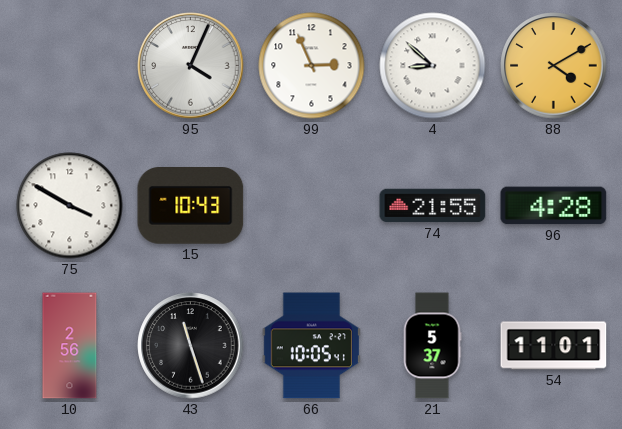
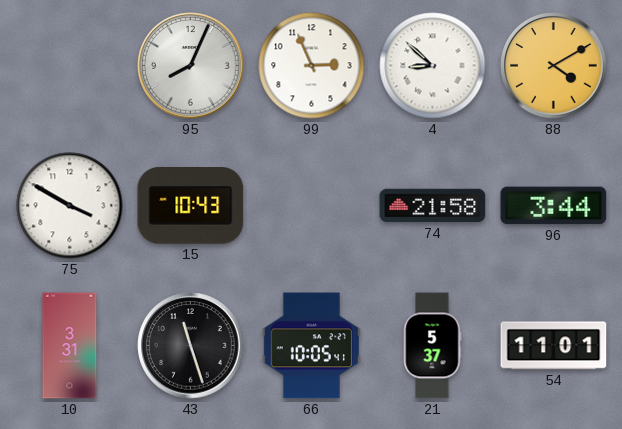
95: 4:04 -> 8:04
74: 21:55 -> 21:58
96: 4:28 -> 3:44
10: 2:56 -> 3:31
